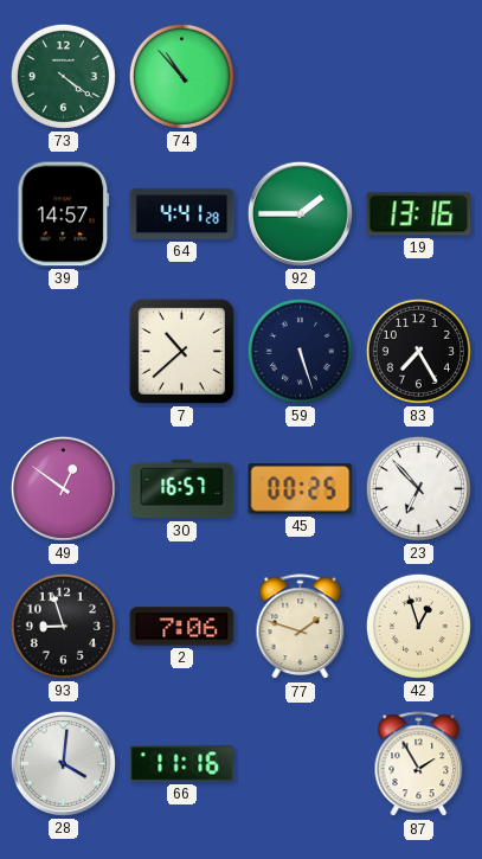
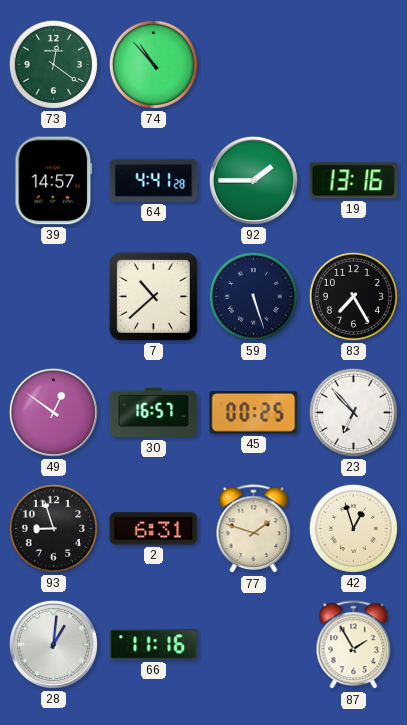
73: 4:21 -> 12:21
2: 7:06 -> 6:31
28: 4:01 -> 1:01
